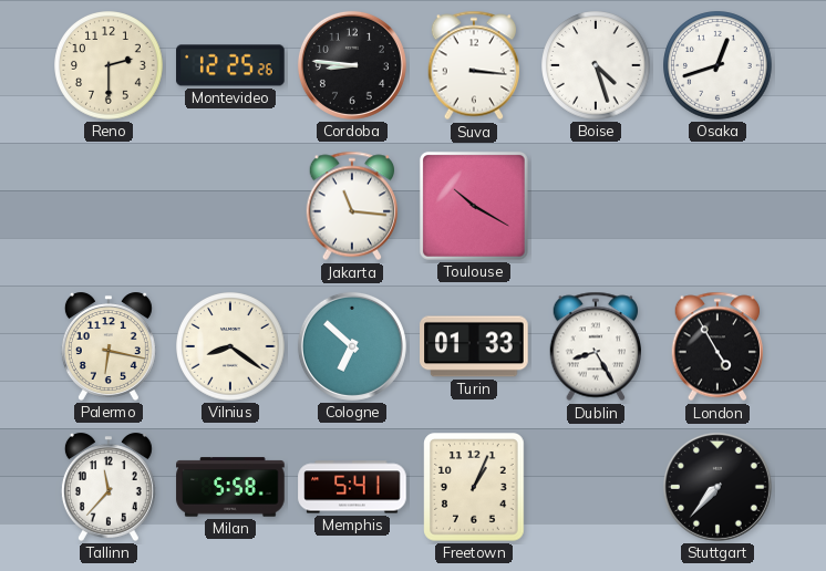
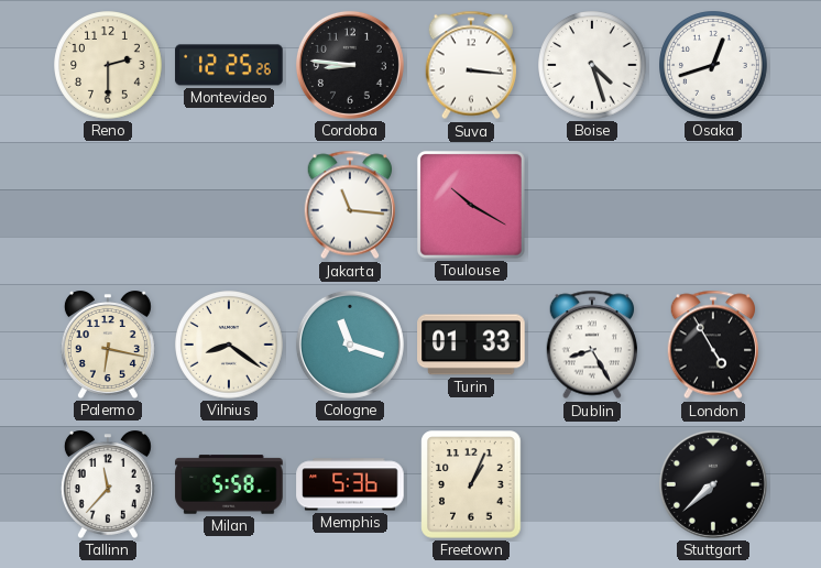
Cologne: 6:52 -> 11:18
Memphis: 5:41 -> 5:36
Stuttgart: 7:37 -> 7:38
